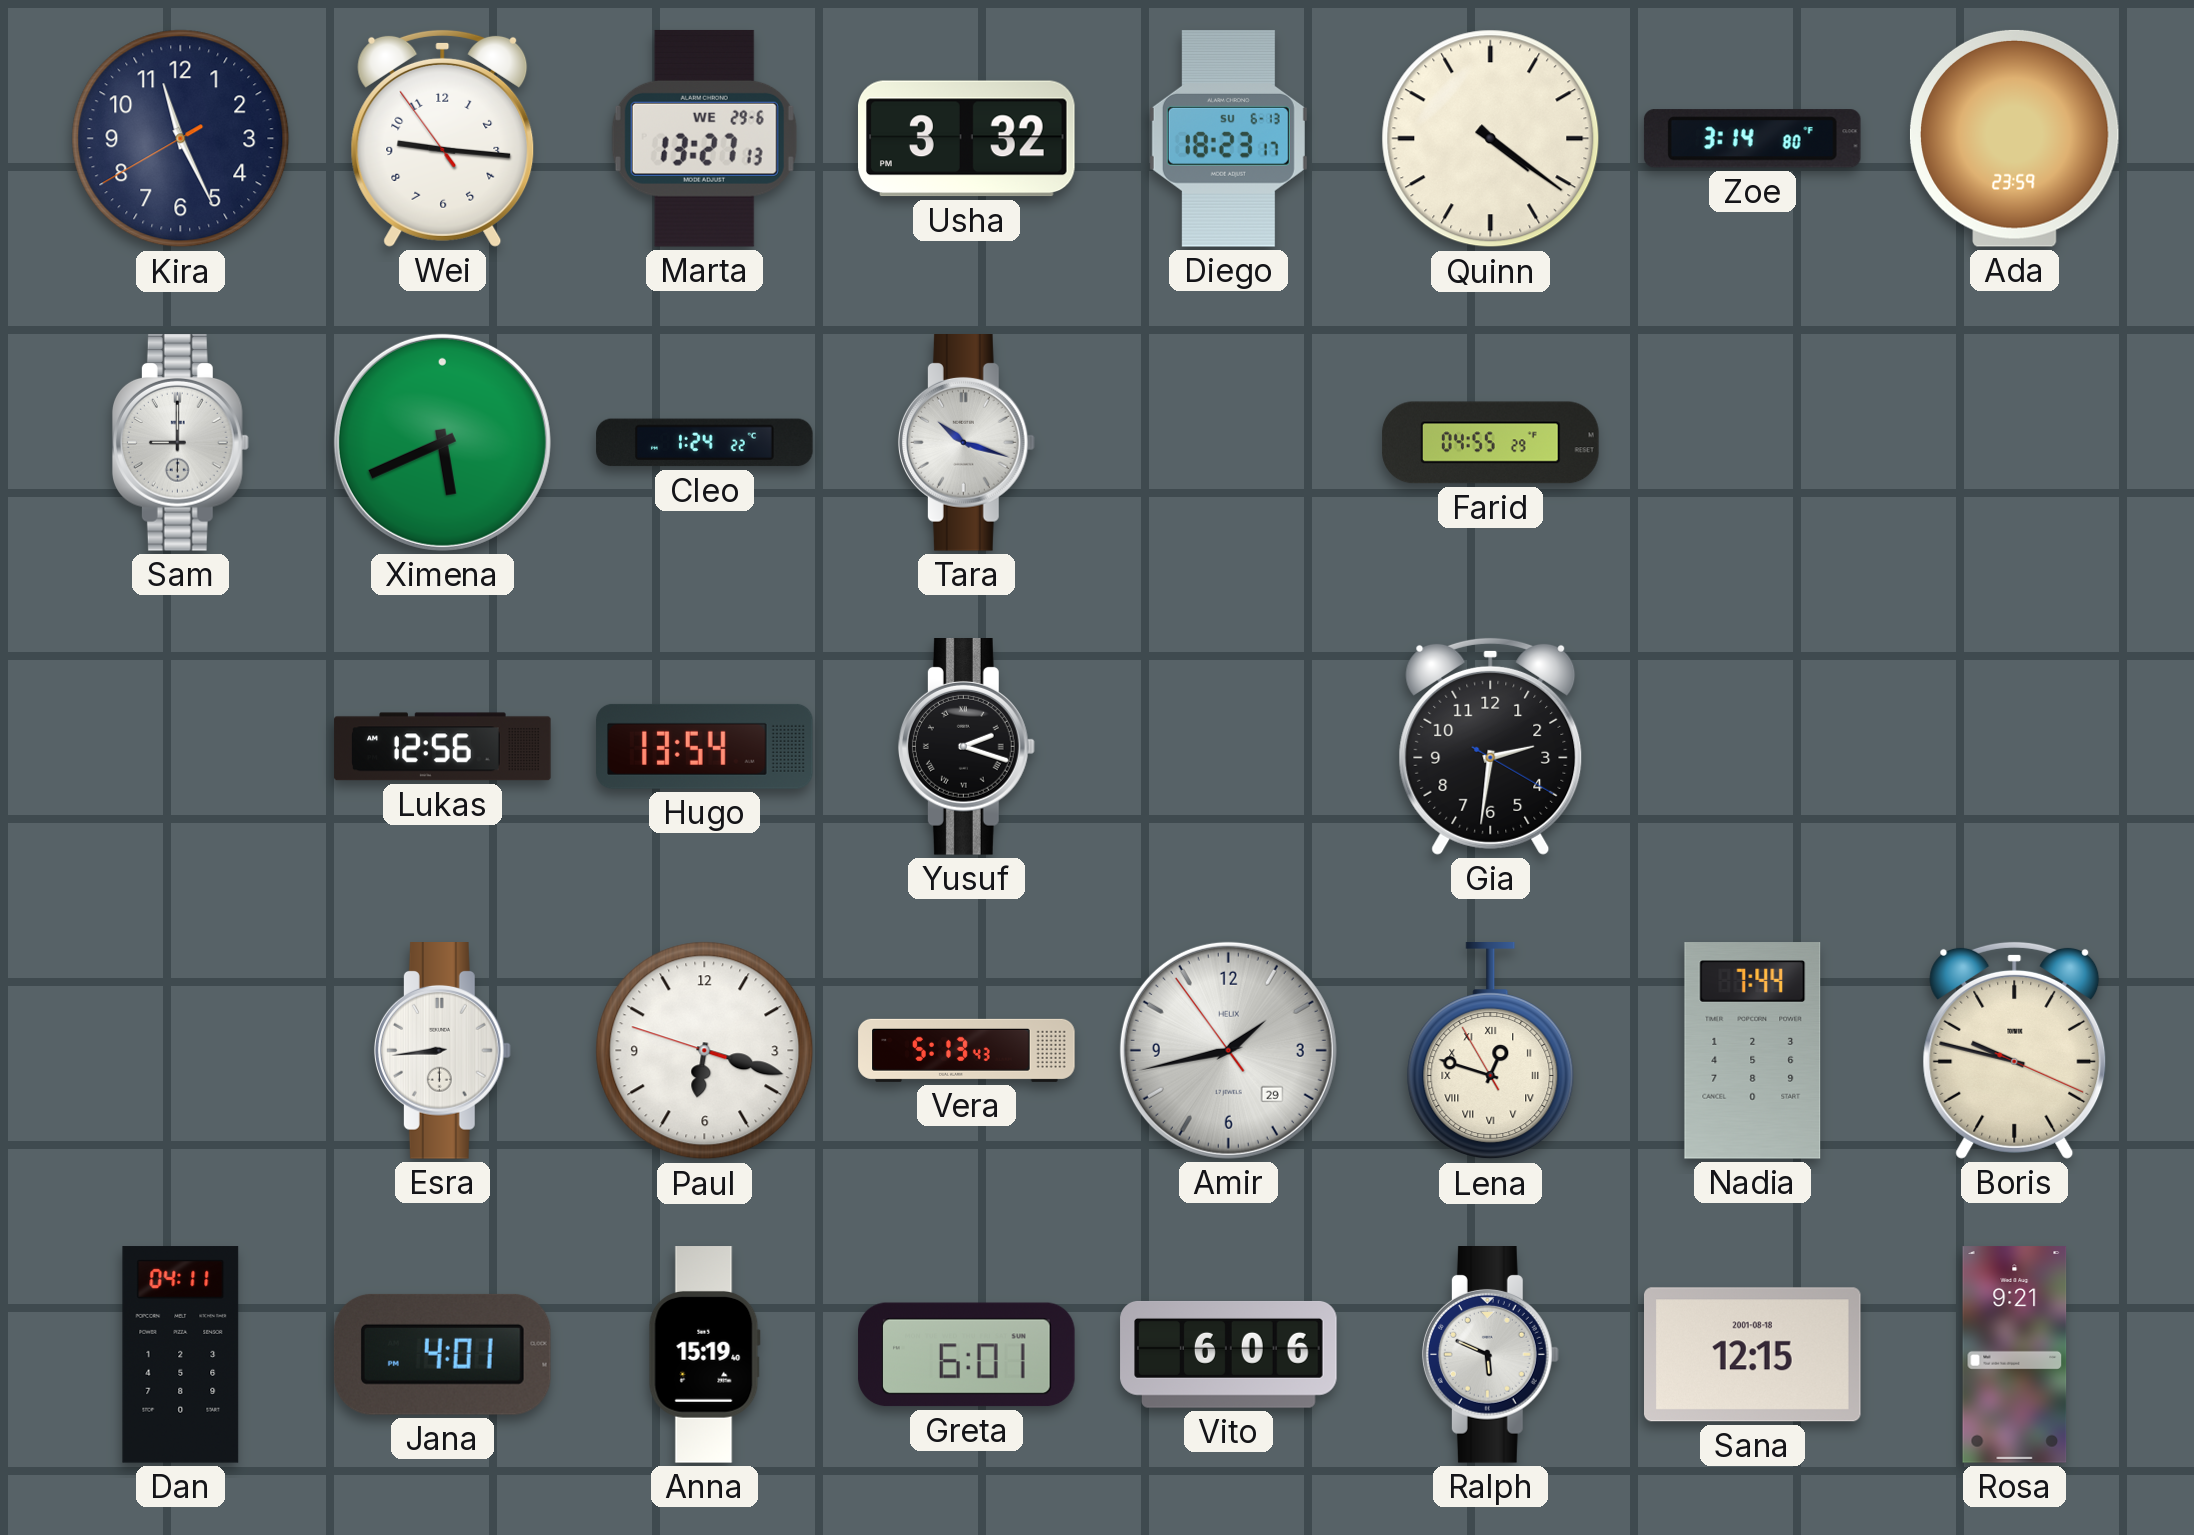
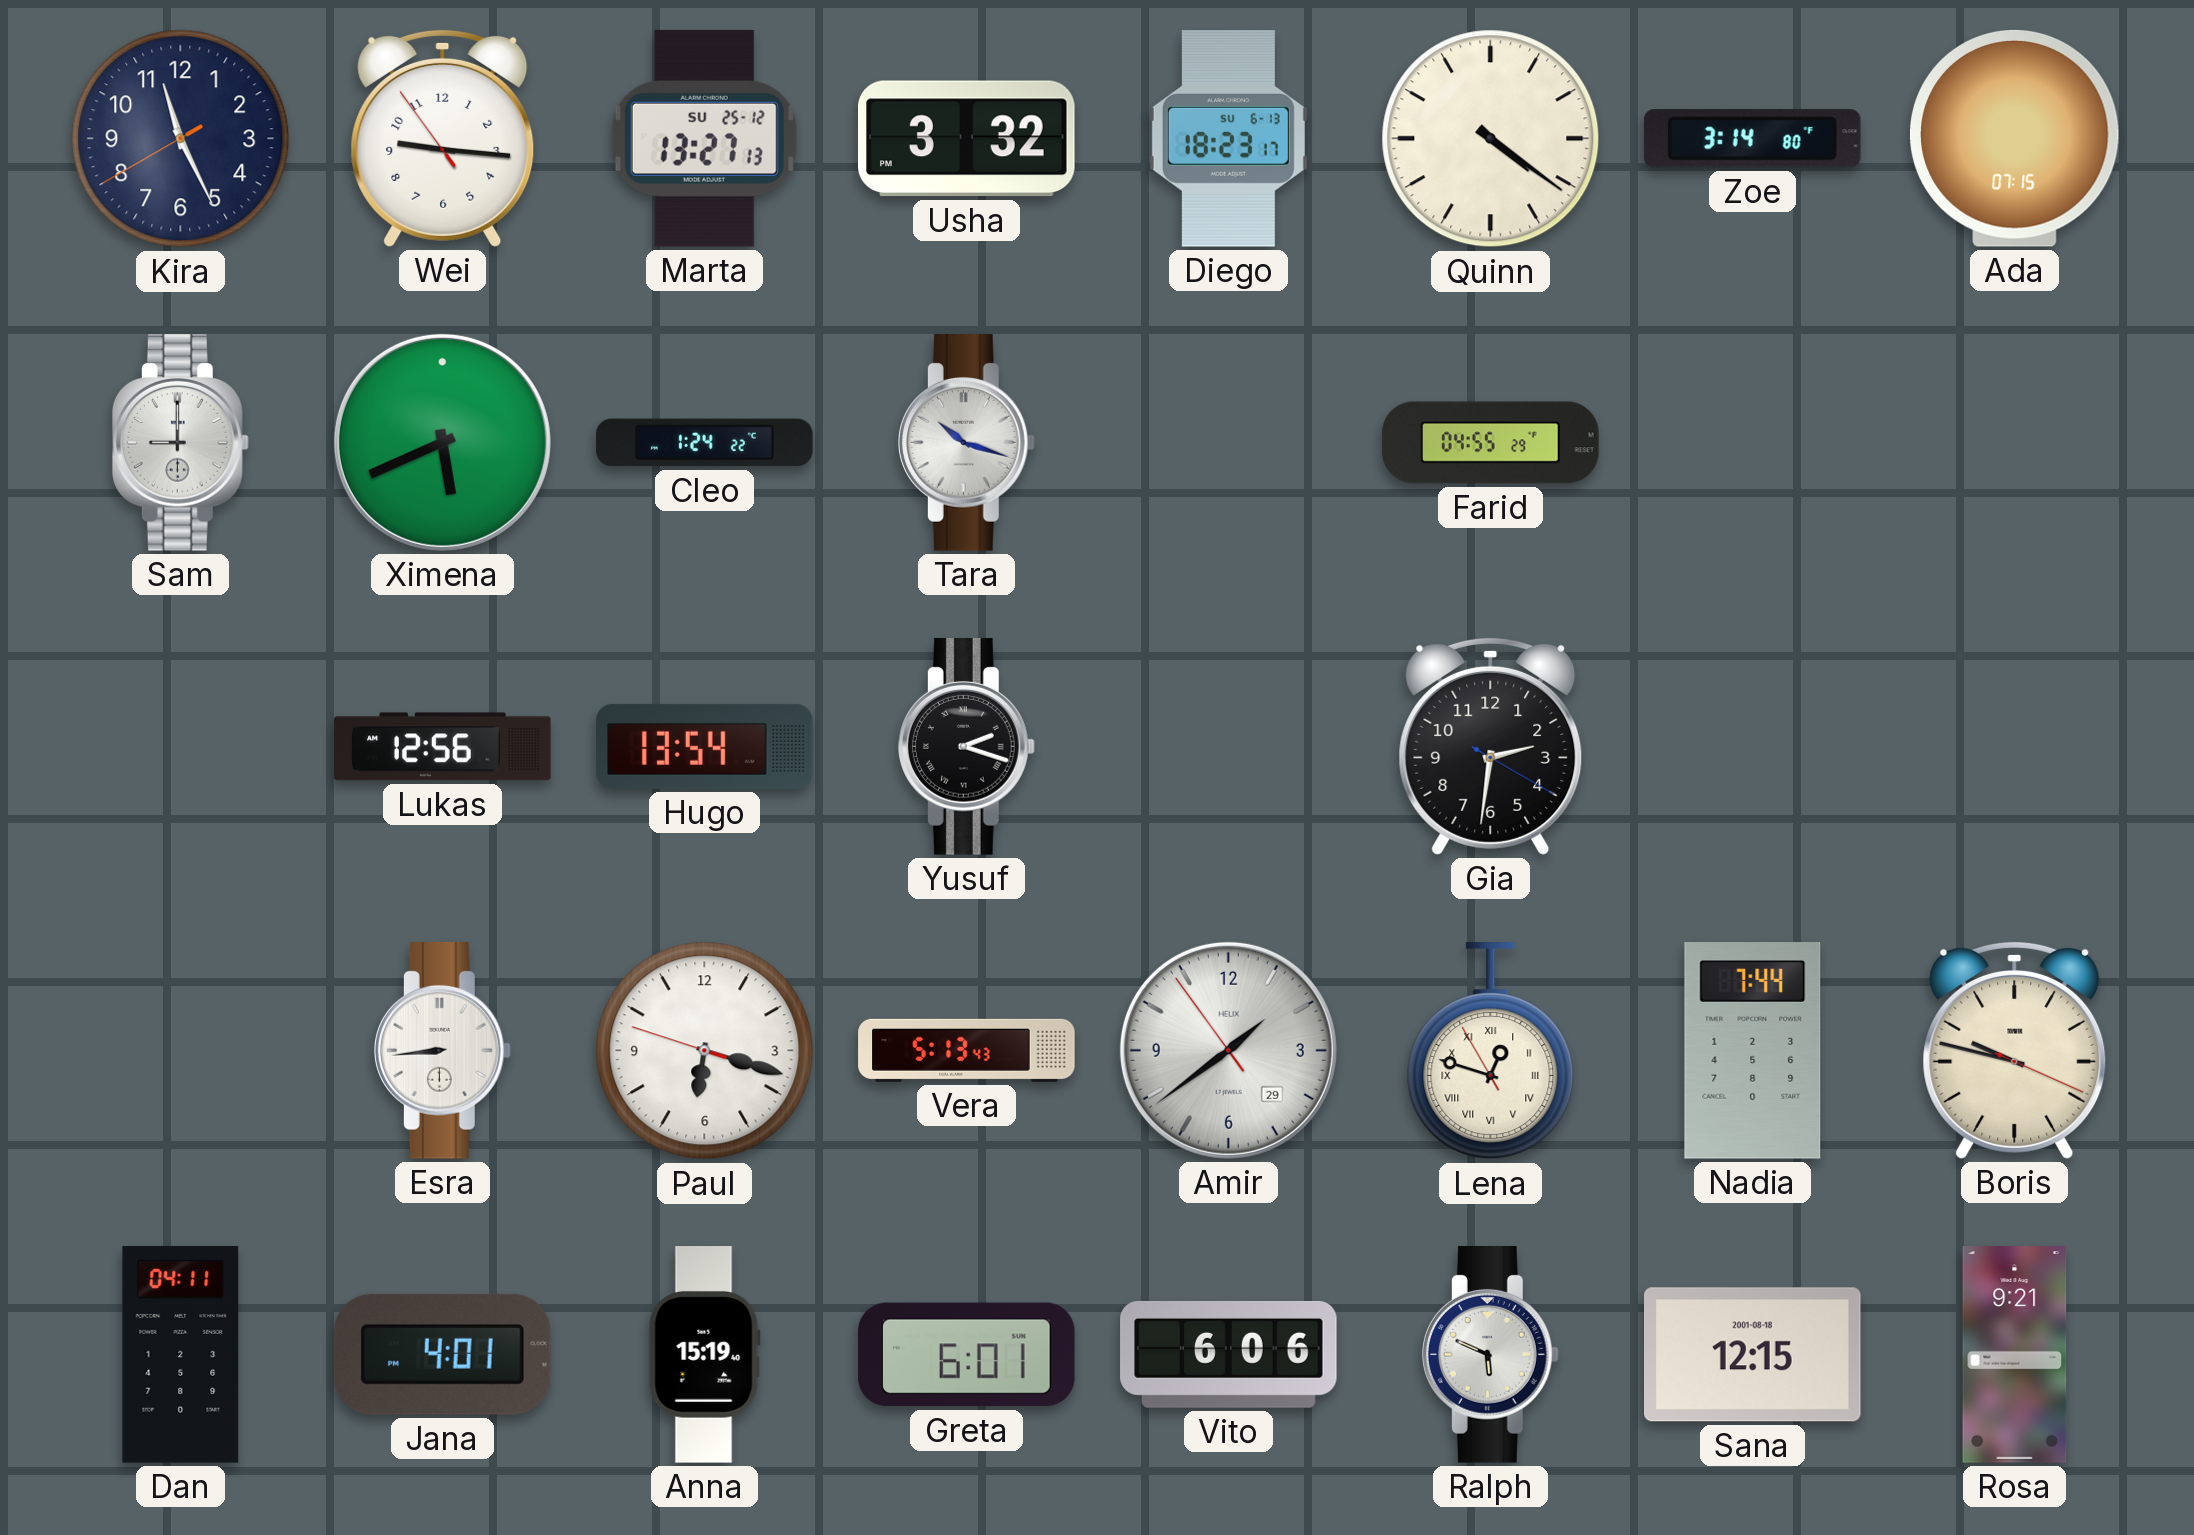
Marta date: WE 29-6 -> SU 25-12
Ada: 23:59 -> 07:15
Amir: 1:42 -> 1:38
